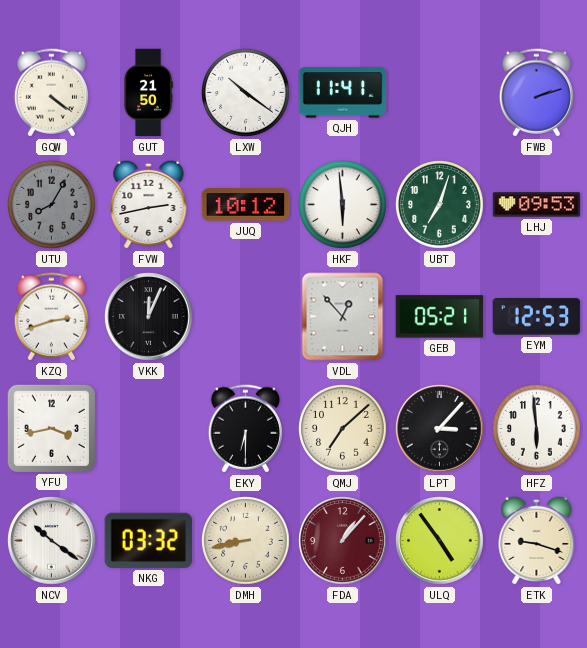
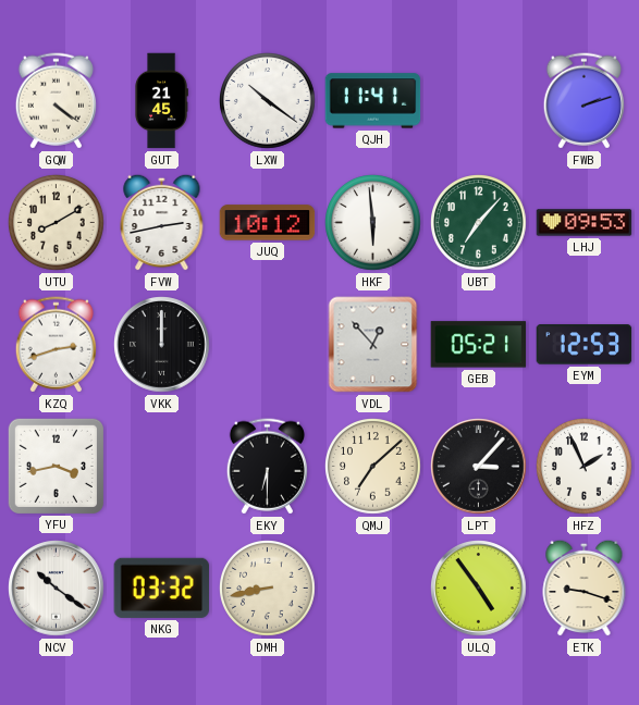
GUT: 21:50 -> 21:45
UTU: 8:05 -> 8:10
UTU dial: grey -> cream
UBT: 7:03 -> 7:07
VKK: 12:04 -> 12:00
HFZ: 5:59 -> 1:56
FDA: 1:07 -> none
